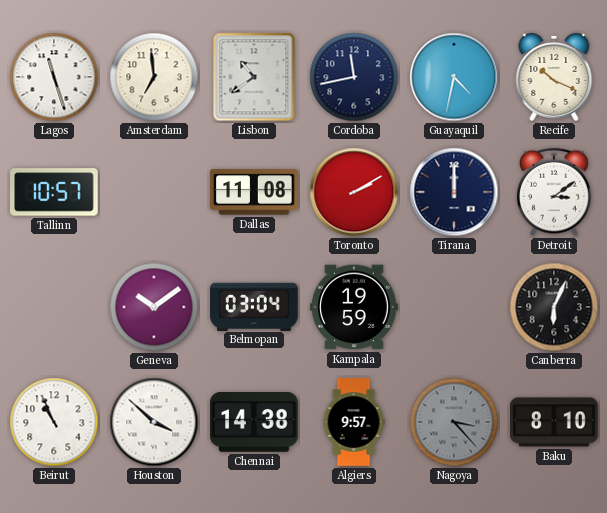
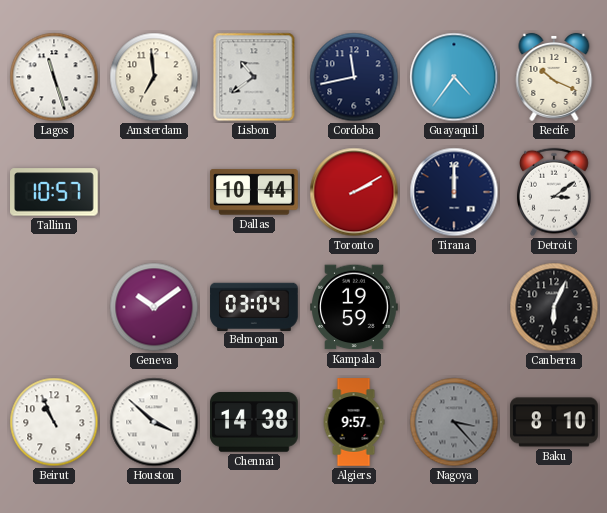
Guayaquil: 4:32 -> 4:36
Dallas: 11:08 -> 10:44
